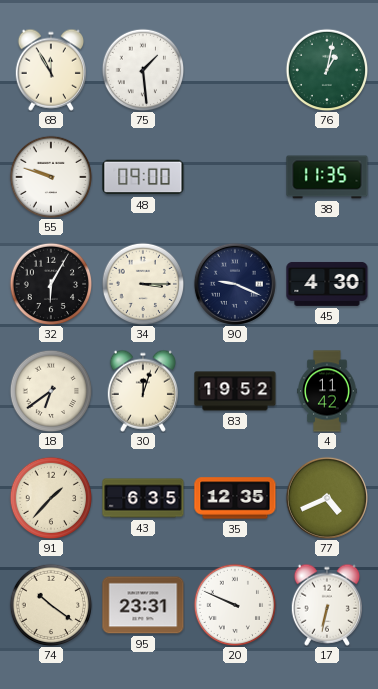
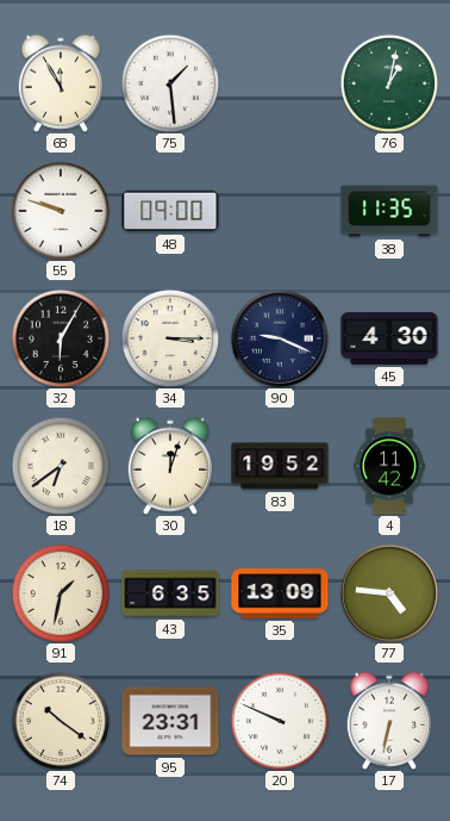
91: 1:37 -> 1:32
35: 12:35 -> 13:09
77: 4:41 -> 4:46
